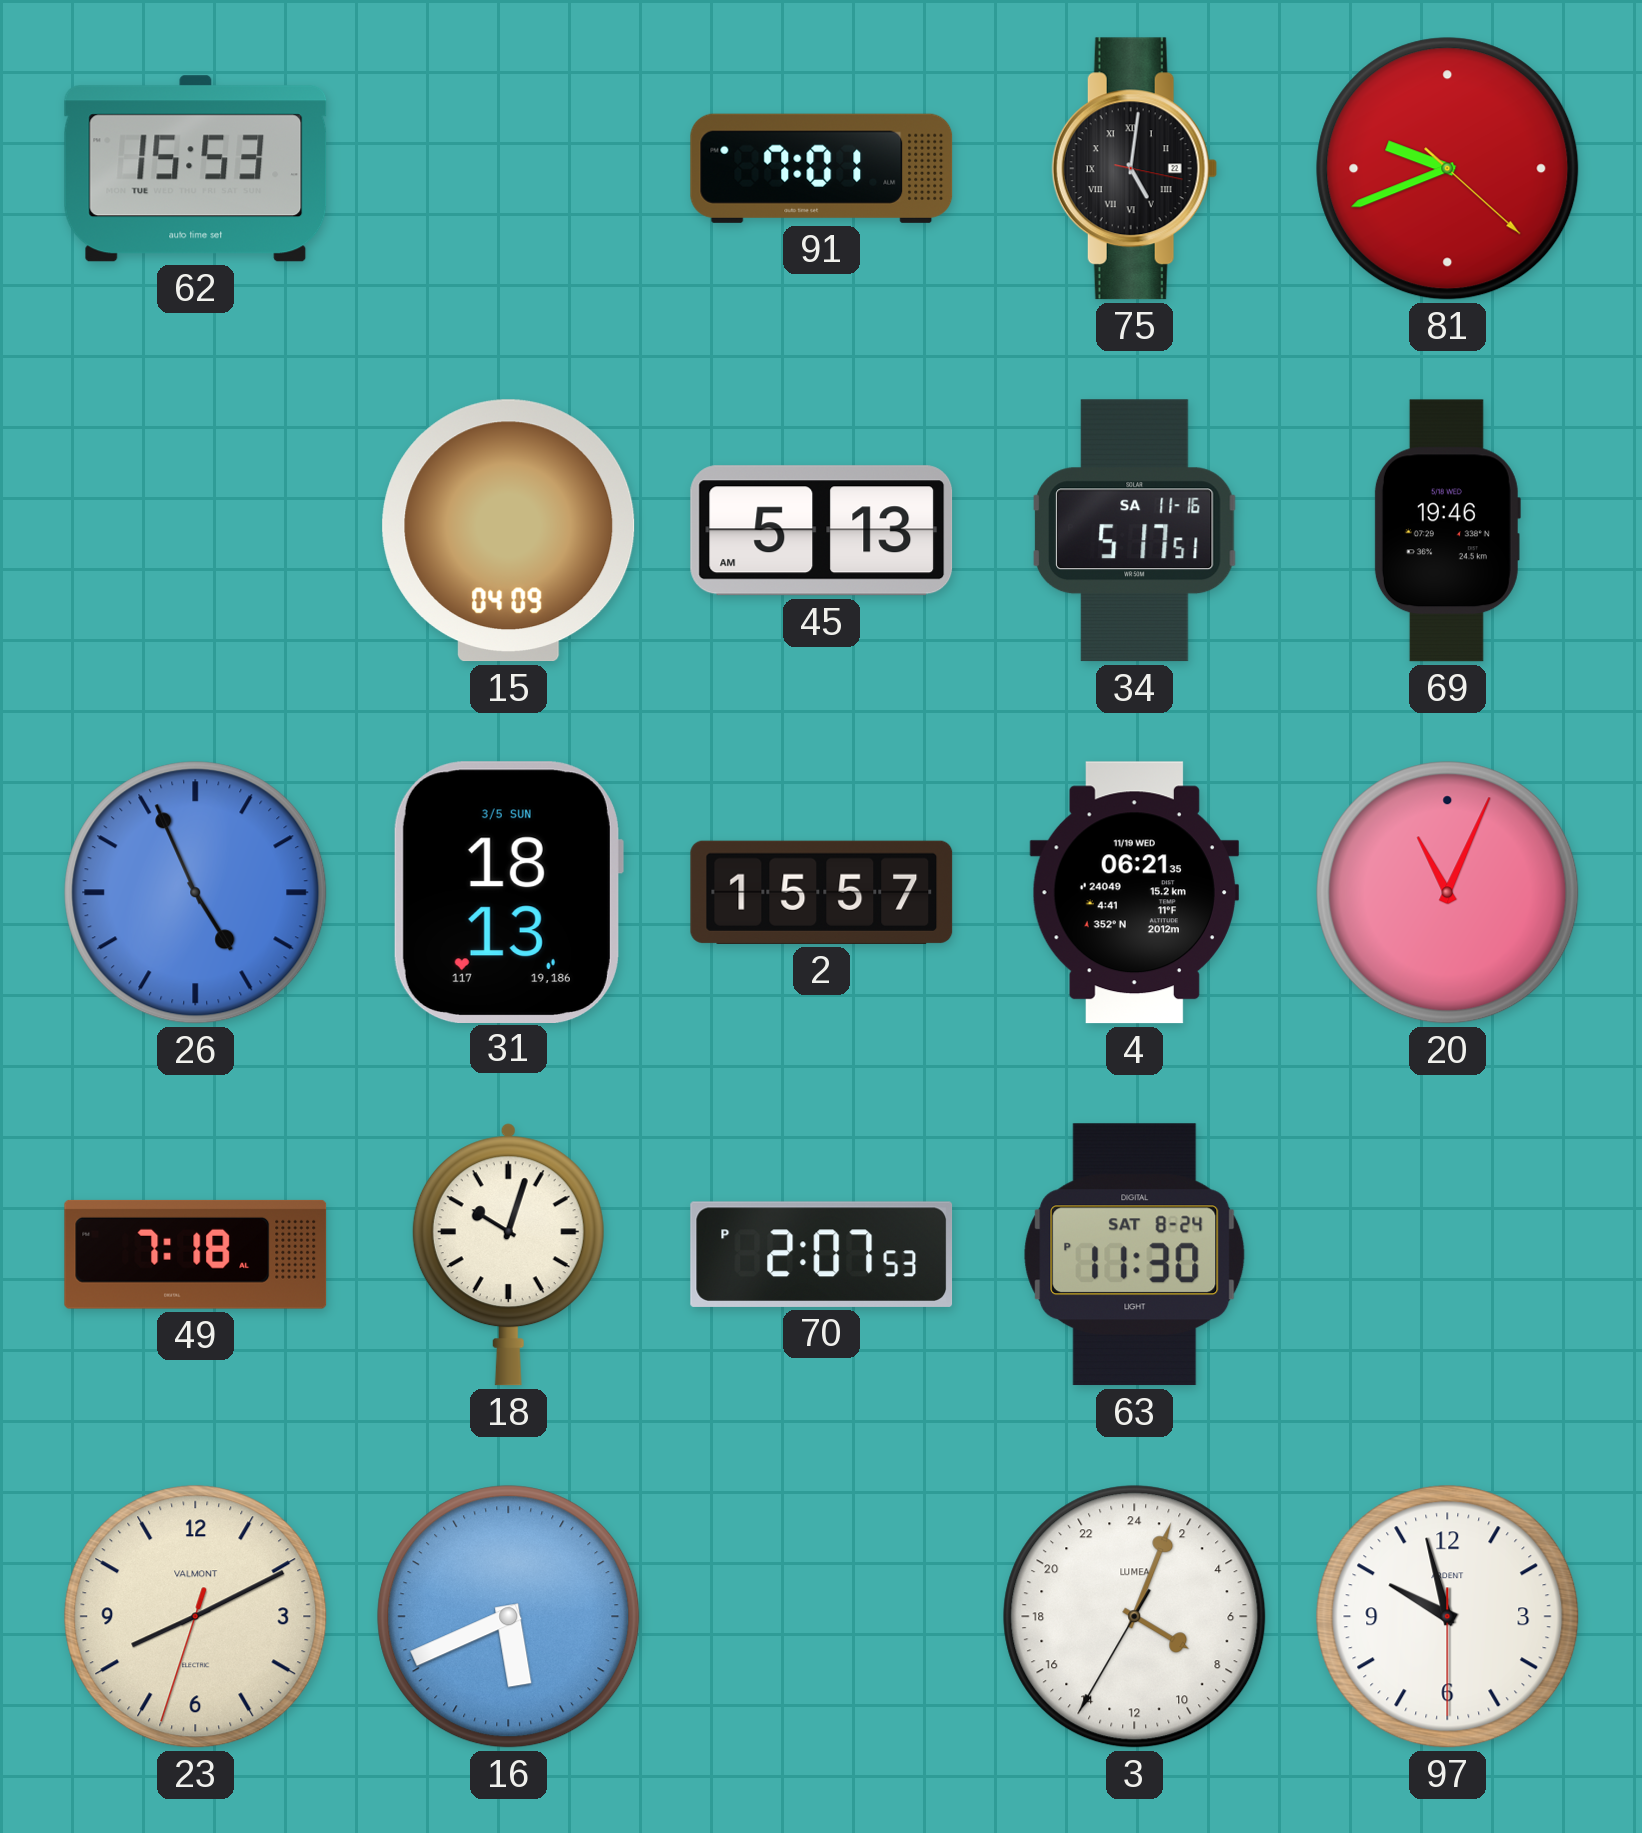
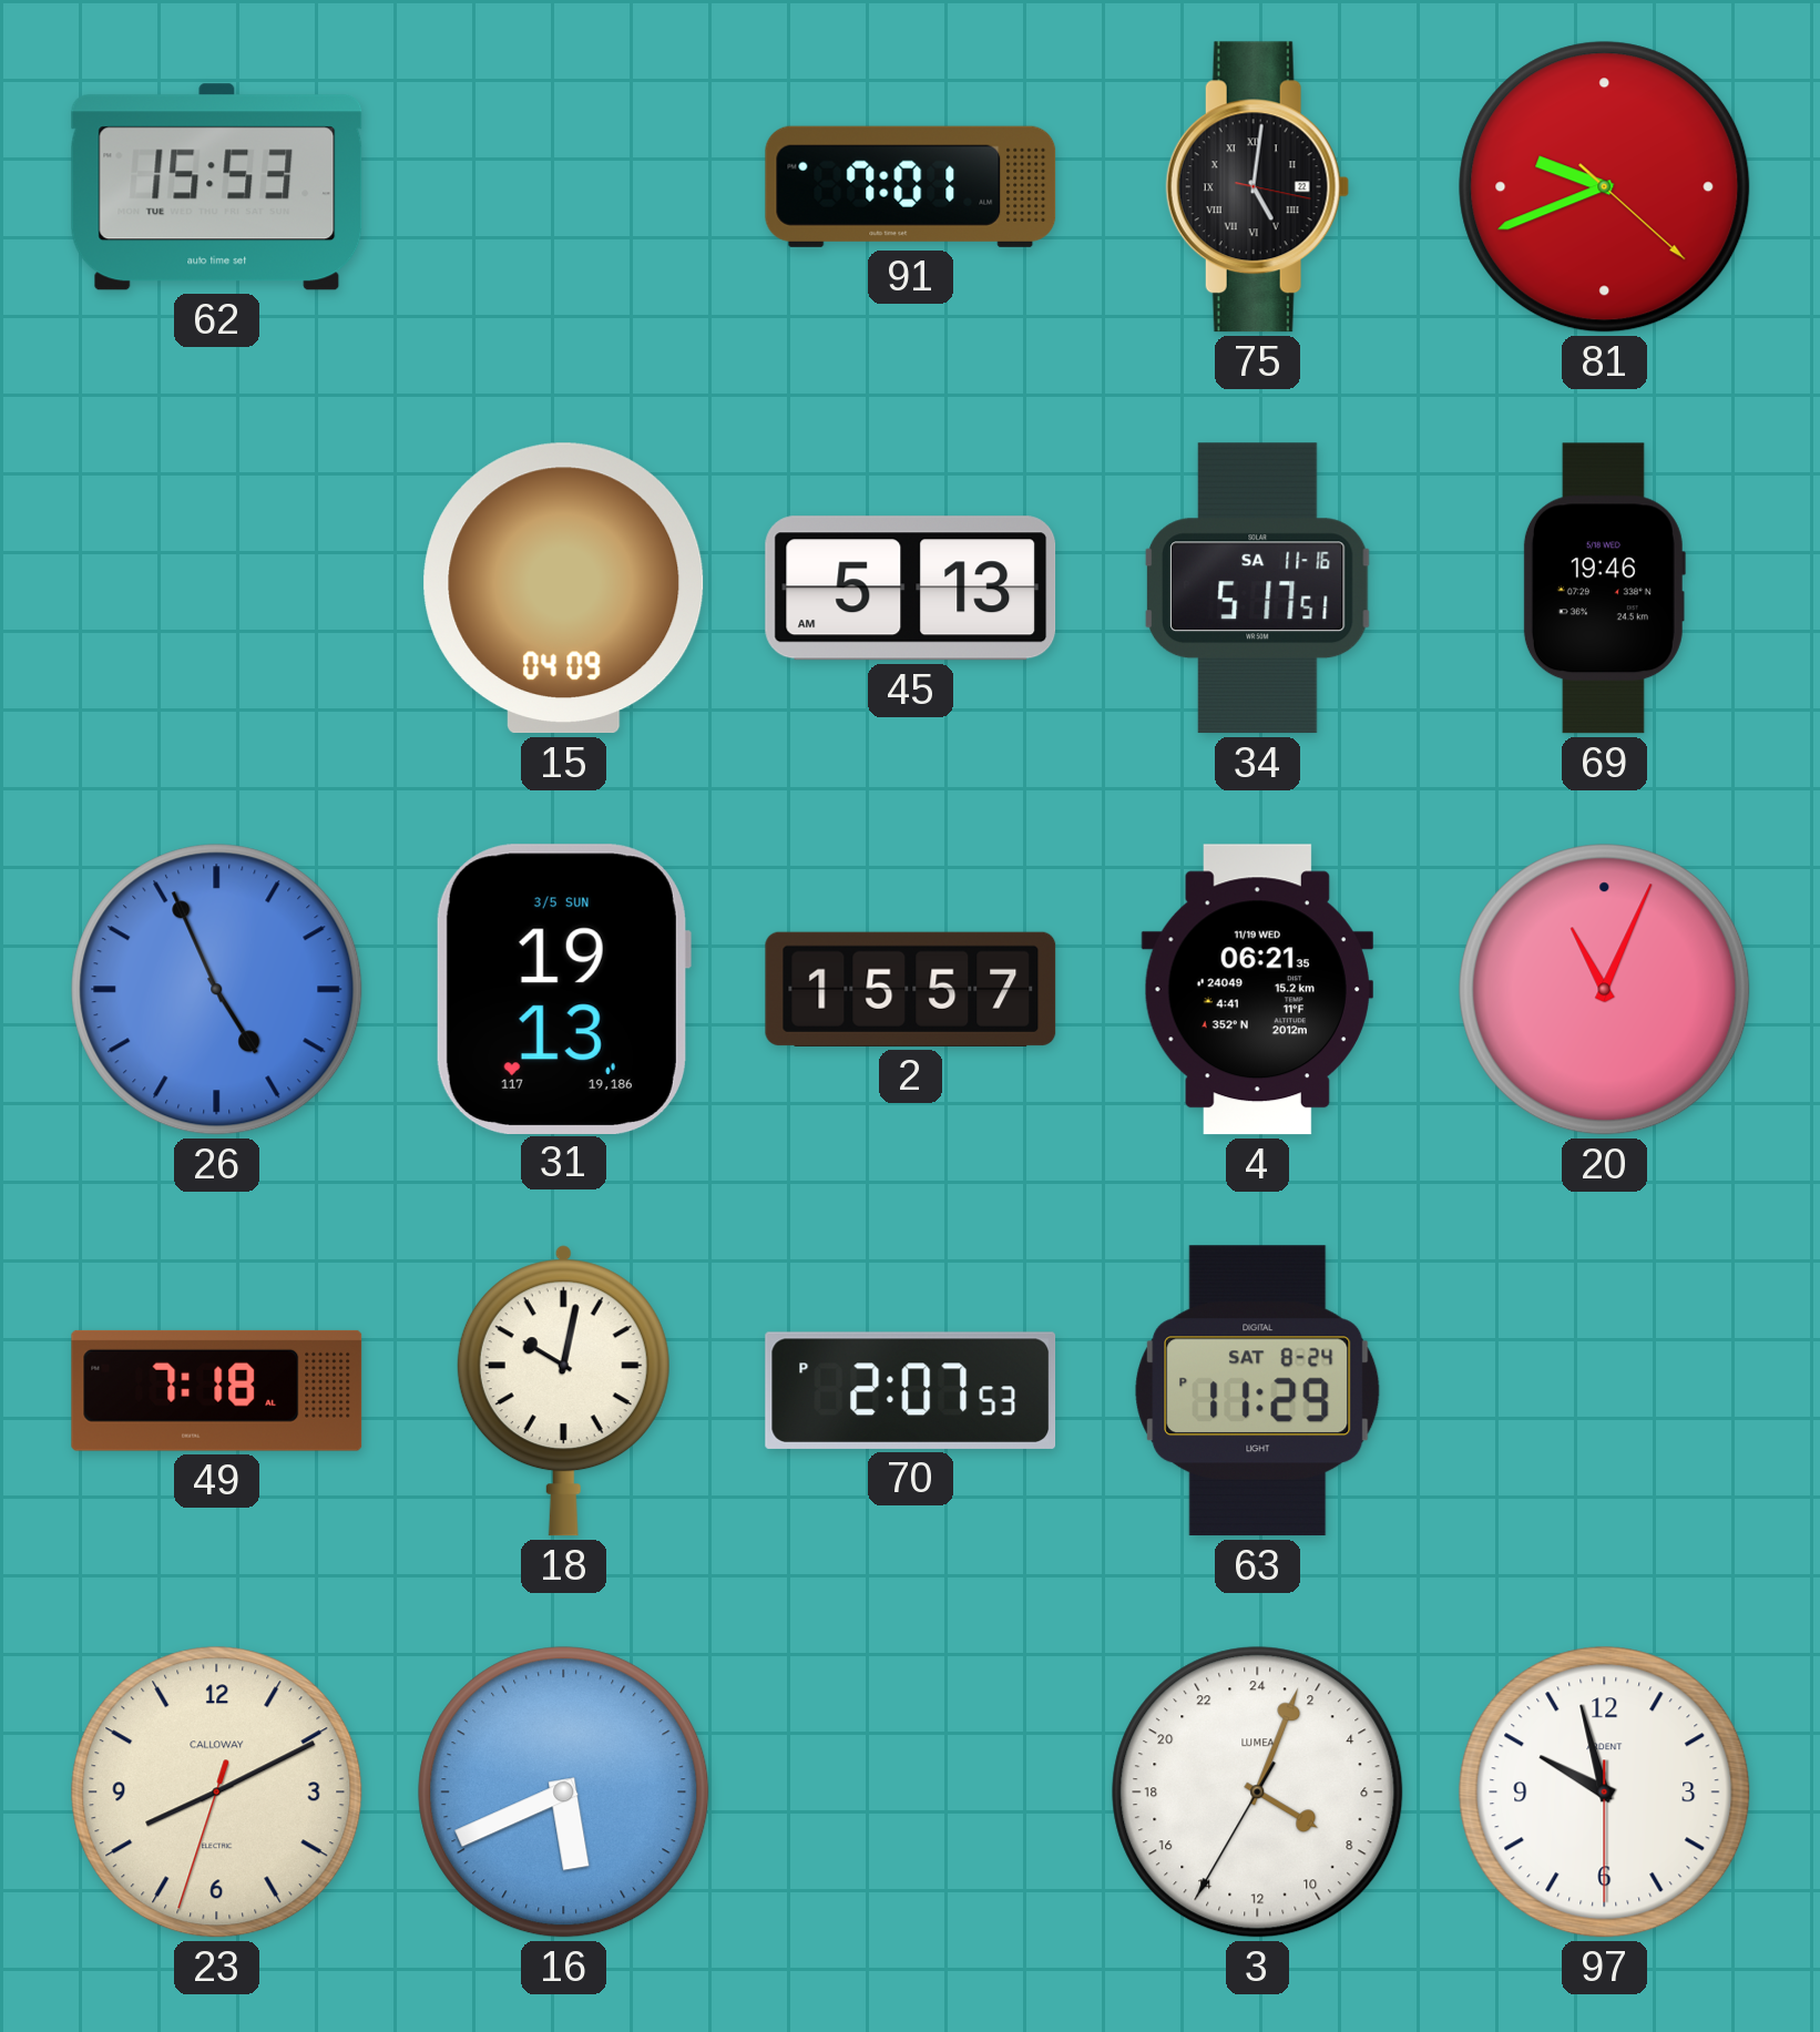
31: 18:13 -> 19:13
18: 10:03 -> 10:02
63: 11:30 -> 11:29
23 brand: VALMONT -> CALLOWAY
